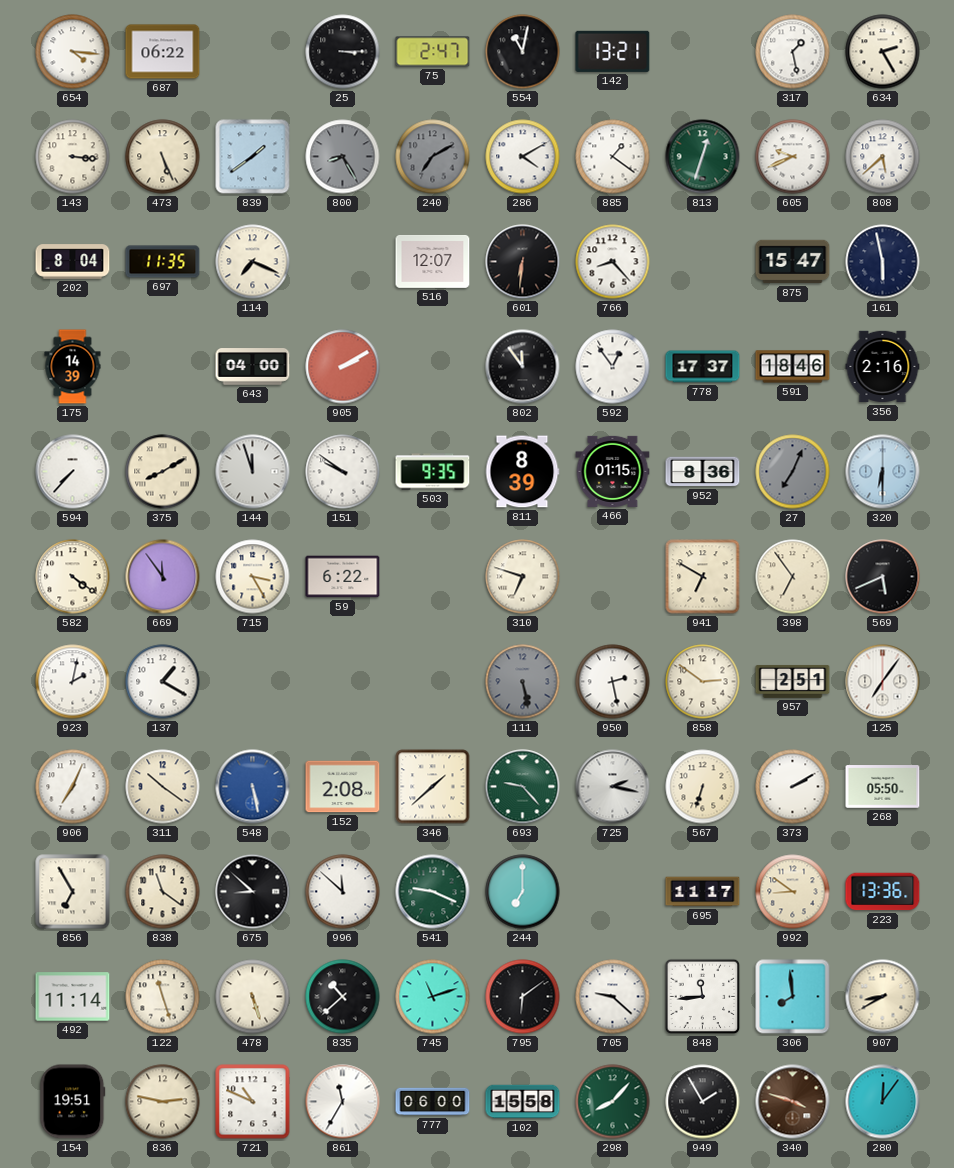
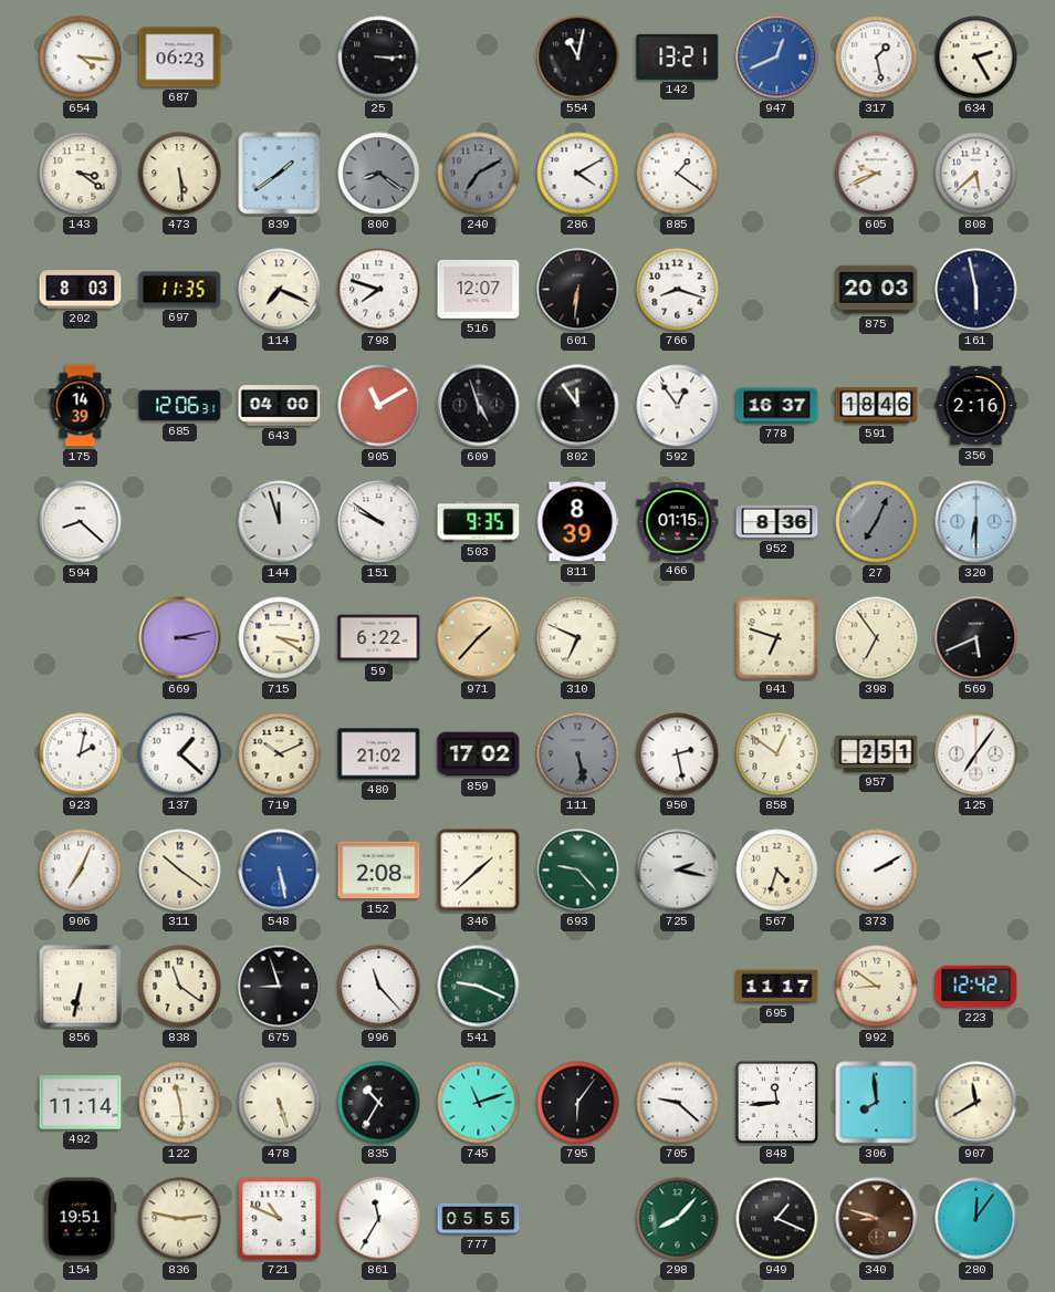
687: 06:22 -> 06:23
75: 2:47 -> none
947: none -> 12:41
143: 3:16 -> 3:21
473: 5:26 -> 5:29
800: 8:25 -> 8:21
813: 12:33 -> none
202: 8:04 -> 8:03
798: none -> 7:48
766: 8:23 -> 8:18
875: 15:47 -> 20:03
685: none -> 12:06
905: 2:10 -> 11:10
609: none -> 4:57
778: 17:37 -> 16:37
594: 7:37 -> 8:22
375: 8:10 -> none
582: 4:21 -> none
669: 11:54 -> 3:13
715: 3:25 -> 3:20
971: none -> 1:37
310: 6:48 -> 6:49
941: 6:50 -> 6:48
137: 1:20 -> 1:22
719: none -> 10:11
480: none -> 21:02
859: none -> 17:02
858: 2:51 -> 12:51
567: 6:33 -> 4:33
268: 05:50 -> none
856: 6:55 -> 6:32
675: 8:52 -> 8:57
996: 11:52 -> 11:23
244: 7:00 -> none
223: 13:36 -> 12:42
122: 11:27 -> 11:29
835: 10:38 -> 10:35
795: 6:09 -> 6:06
907: 8:40 -> 11:40
777: 06:00 -> 05:55
102: 15:58 -> none
949: 1:55 -> 1:19
340: 3:48 -> 8:48
